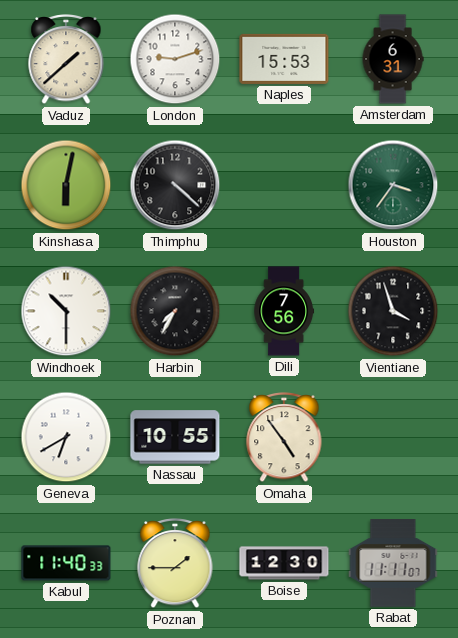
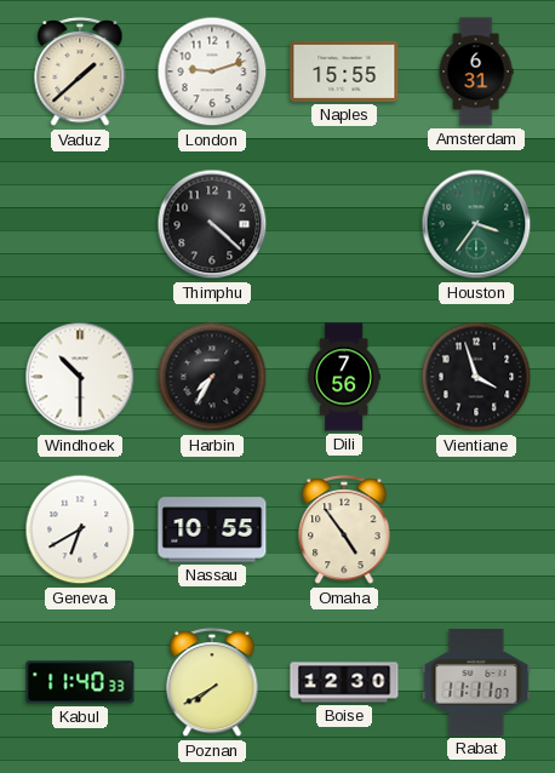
Naples: 15:53 -> 15:55
Kinshasa: 6:02 -> none
Poznan: 1:45 -> 7:40
